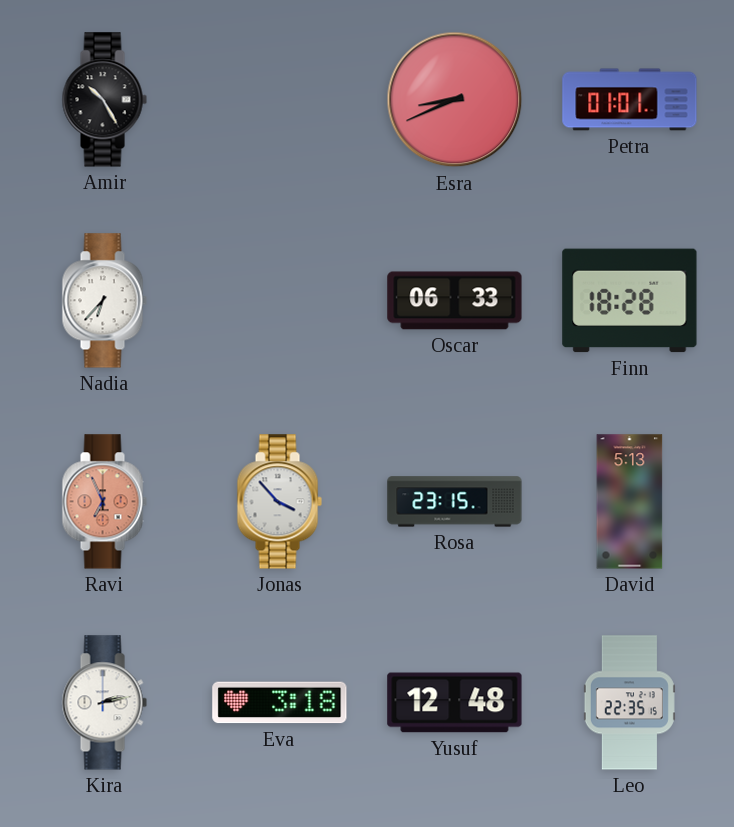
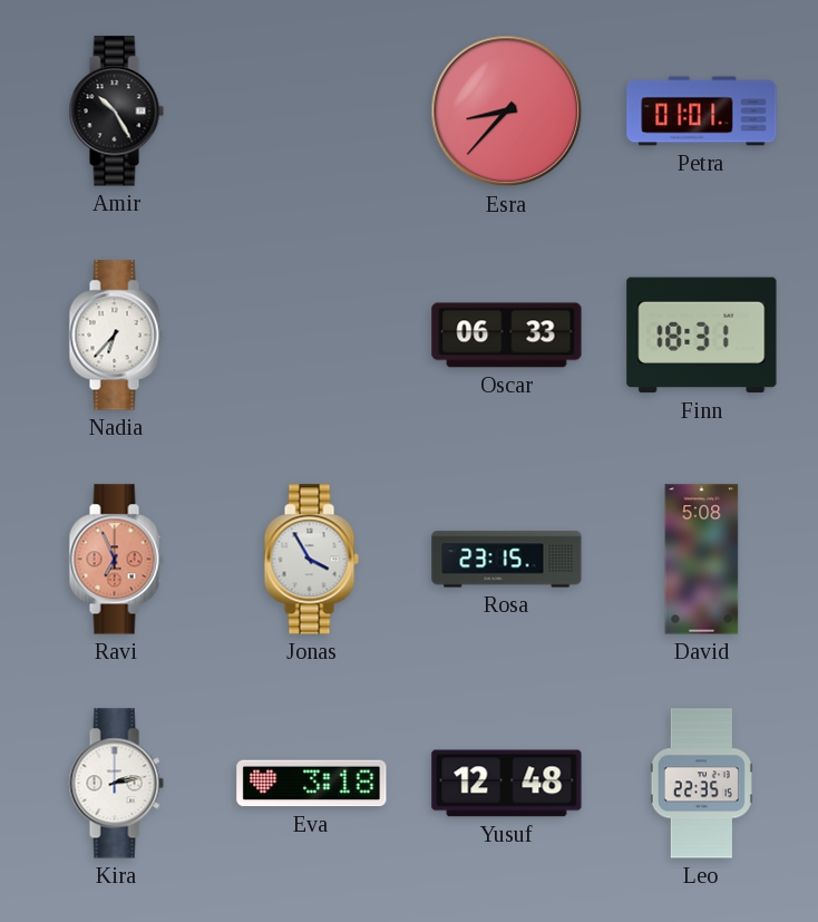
Esra: 8:41 -> 8:37
Finn: 18:28 -> 18:31
Jonas: 3:53 -> 3:55
David: 5:13 -> 5:08
